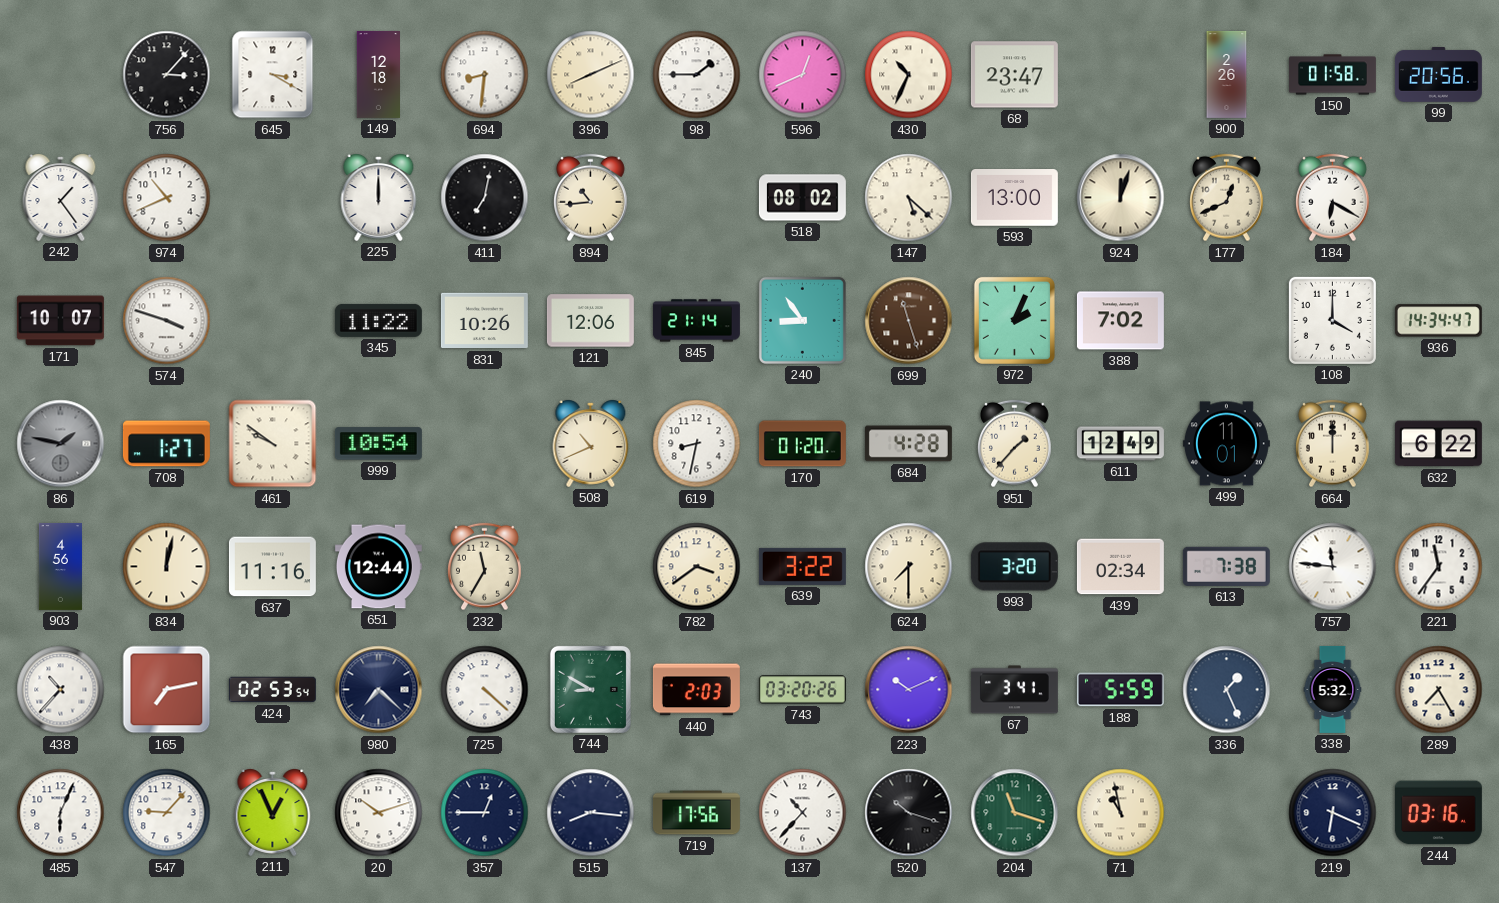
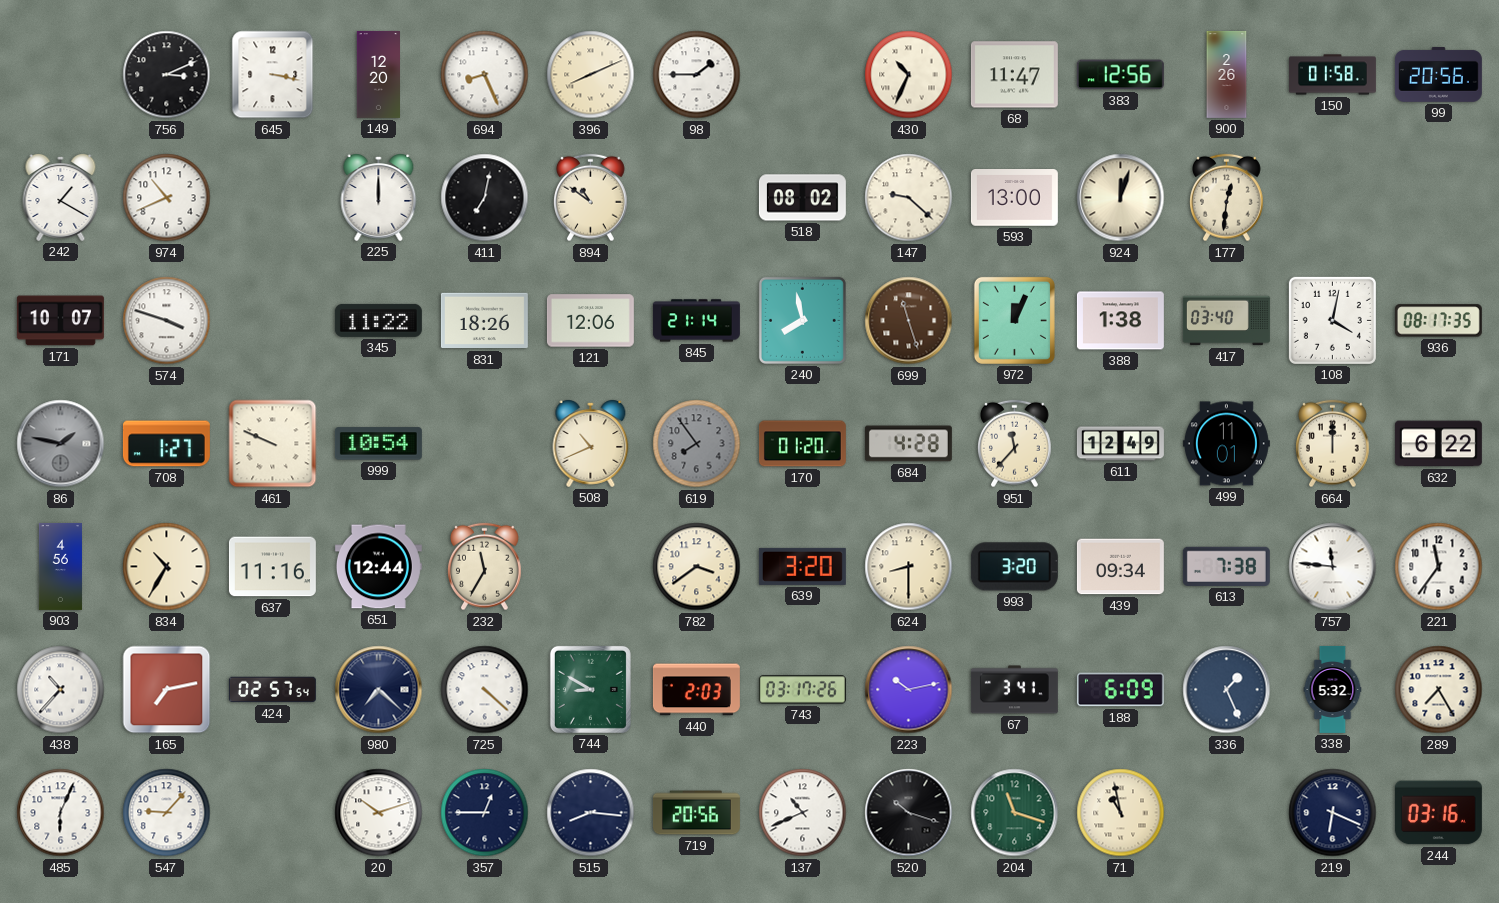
756: 3:07 -> 3:11
645: 3:20 -> 3:17
149: 12:18 -> 12:20
694: 8:31 -> 8:26
596: 12:41 -> none
68: 23:47 -> 11:47
383: none -> 12:56
242: 1:24 -> 1:20
894: 10:44 -> 10:51
147: 5:22 -> 9:22
177: 12:41 -> 12:31
184: 6:20 -> none
831: 10:26 -> 18:26
240: 8:54 -> 7:58
972: 2:04 -> 12:04
388: 7:02 -> 1:38
417: none -> 03:40
108: 4:00 -> 4:02
936: 14:34 -> 08:17
461: 9:51 -> 9:49
619: 8:32 -> 7:54
619 dial: white -> grey
951: 1:37 -> 11:37
834: 12:02 -> 10:35
639: 3:22 -> 3:20
624: 7:30 -> 8:30
439: 02:34 -> 09:34
424: 02:53 -> 02:57
743: 03:20 -> 03:17
223: 10:11 -> 10:13
188: 5:59 -> 6:09
211: 12:56 -> none
719: 17:56 -> 20:56
137: 10:37 -> 10:41
